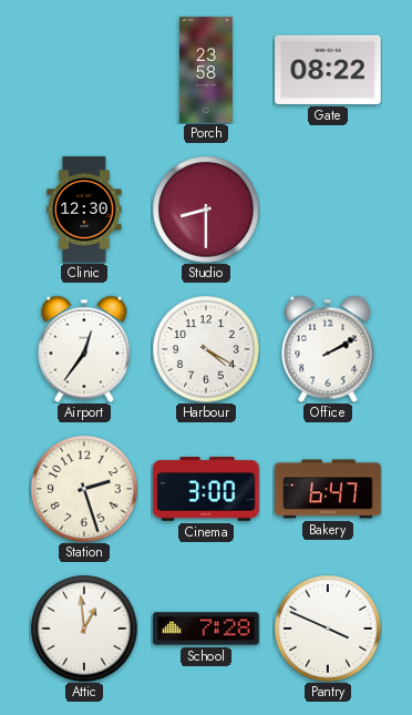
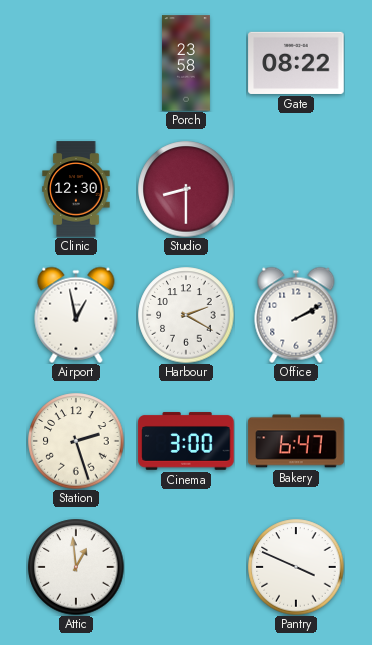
Airport: 12:36 -> 12:58
Harbour: 4:20 -> 2:20
School: 7:28 -> none
